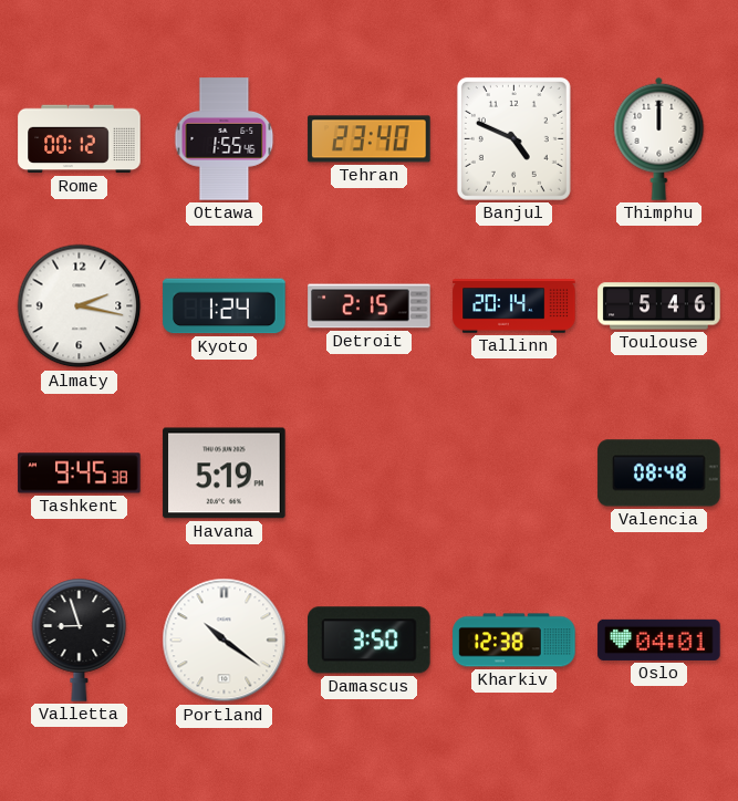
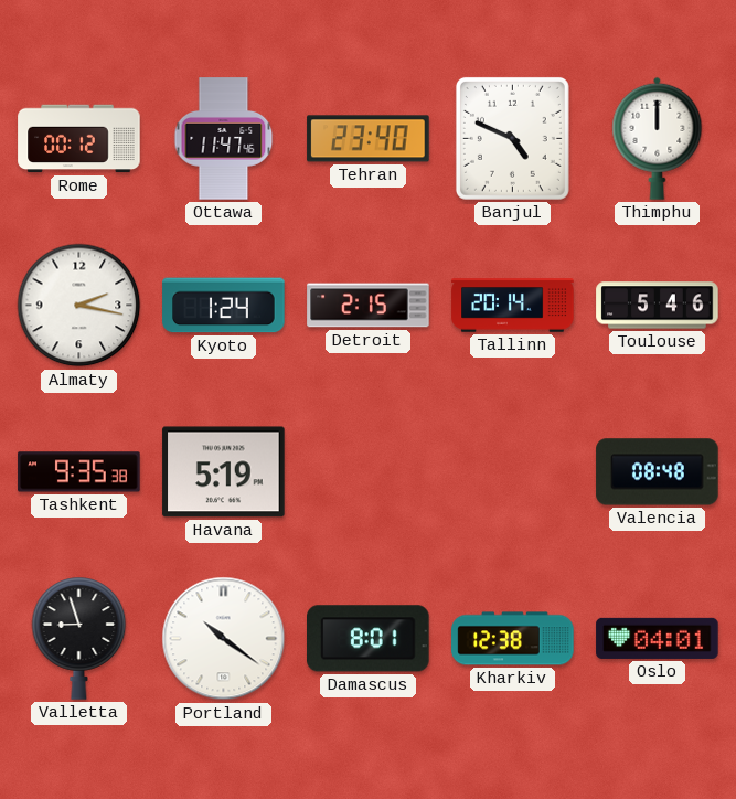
Ottawa: 1:55 -> 11:47
Tashkent: 9:45 -> 9:35
Damascus: 3:50 -> 8:01
